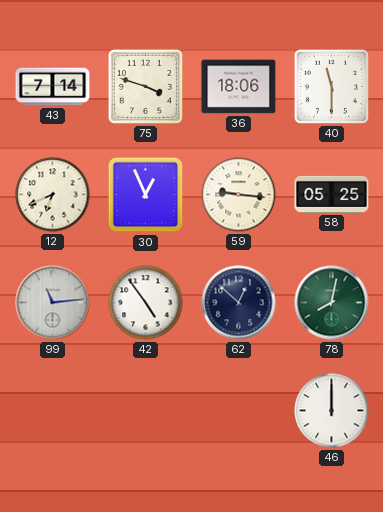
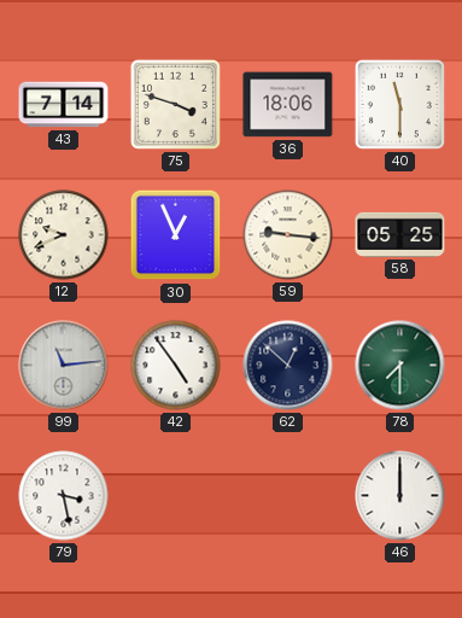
12: 6:41 -> 9:41
78: 8:02 -> 7:30
79: none -> 3:28
